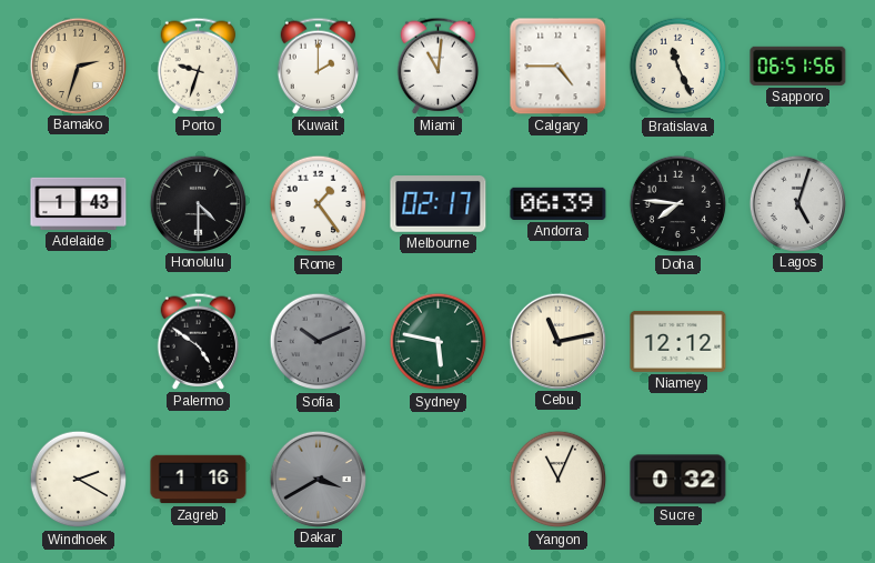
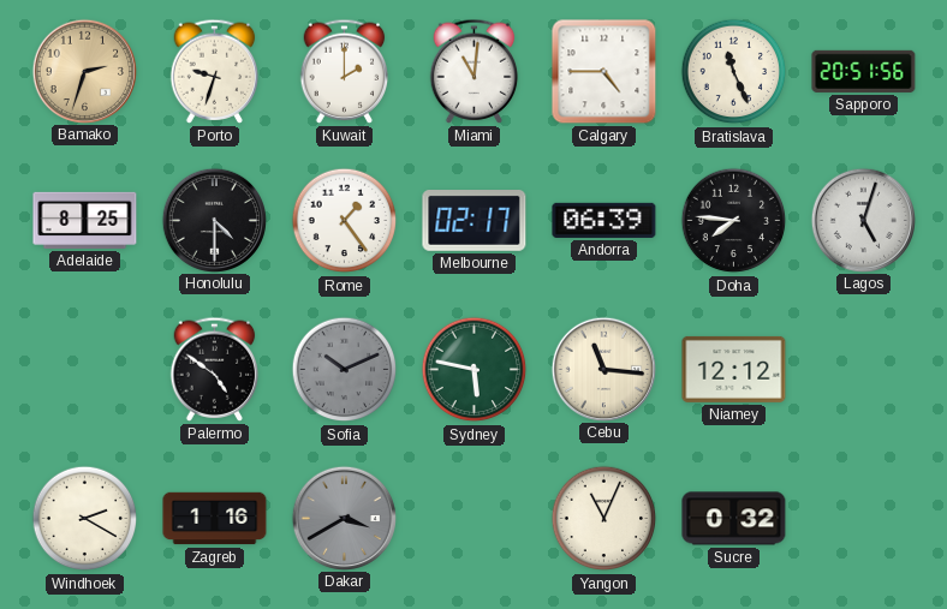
Sapporo: 06:51 -> 20:51
Adelaide: 1:43 -> 8:25
Cebu: 11:13 -> 11:16
